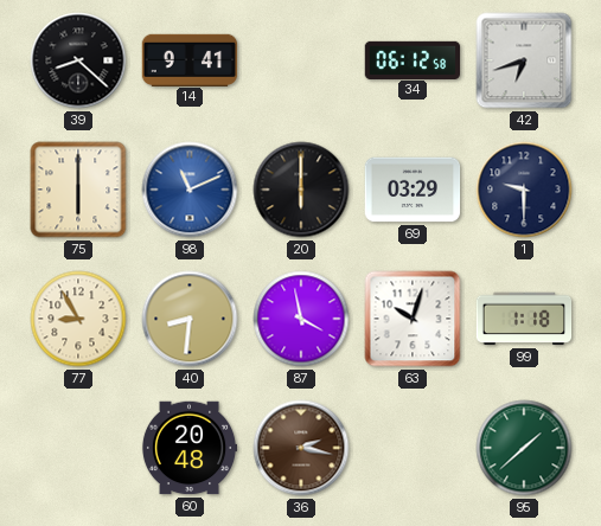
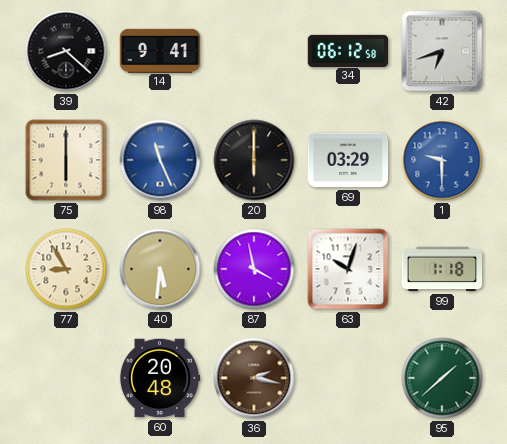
98: 11:11 -> 11:26
1 dial: navy -> blue
40: 8:31 -> 5:31
